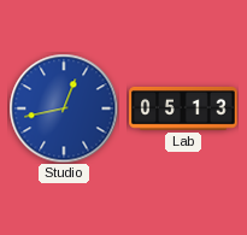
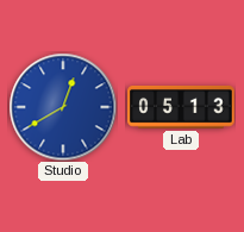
Studio: 12:43 -> 12:40
